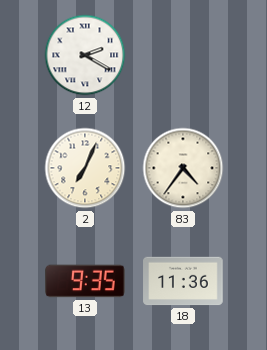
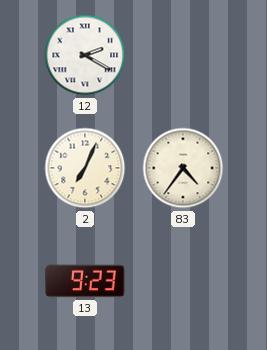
13: 9:35 -> 9:23
18: 11:36 -> none
